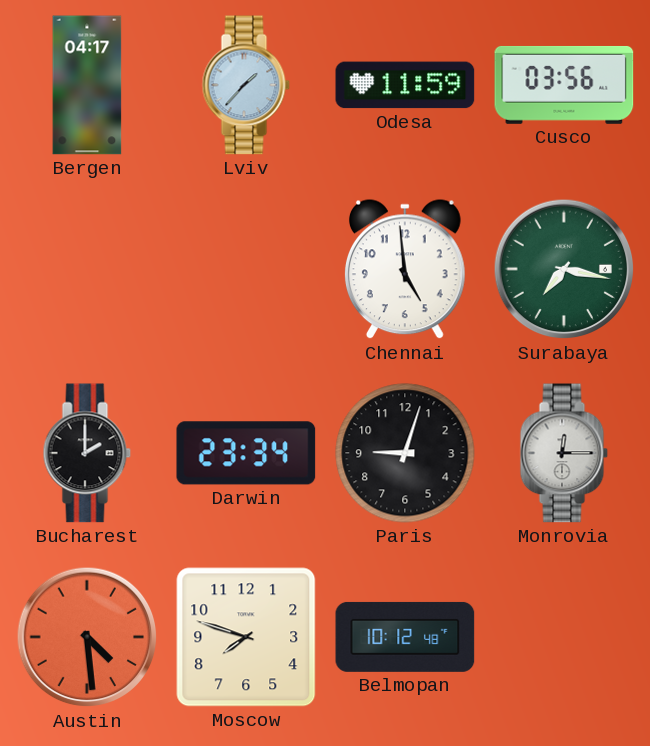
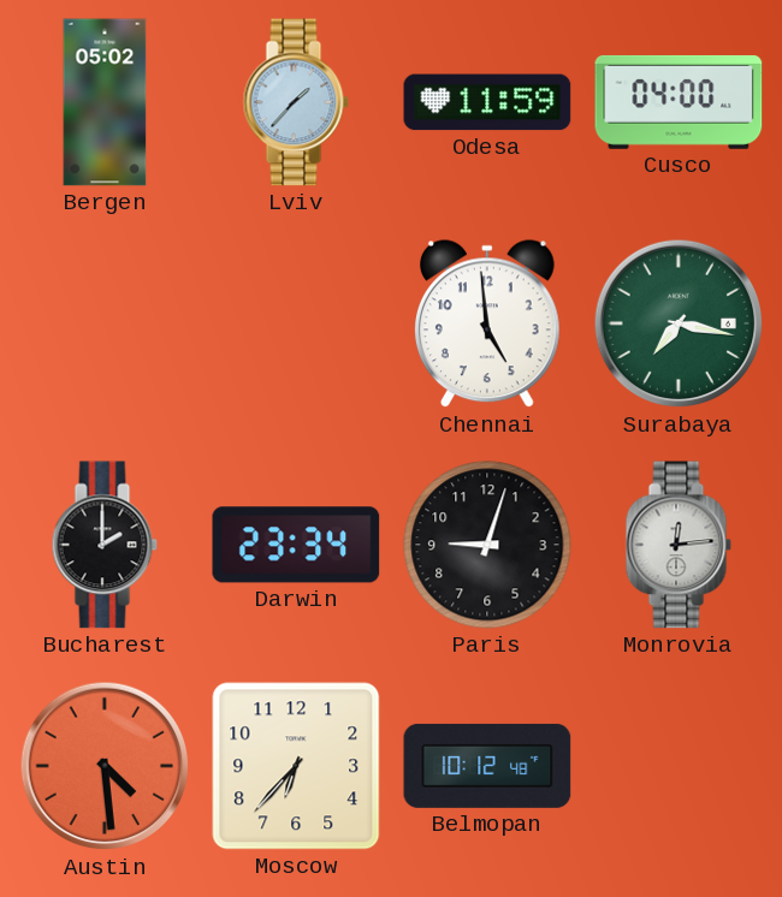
Bergen: 04:17 -> 05:02
Cusco: 03:56 -> 04:00
Monrovia: 12:15 -> 12:14
Moscow: 7:48 -> 6:37
